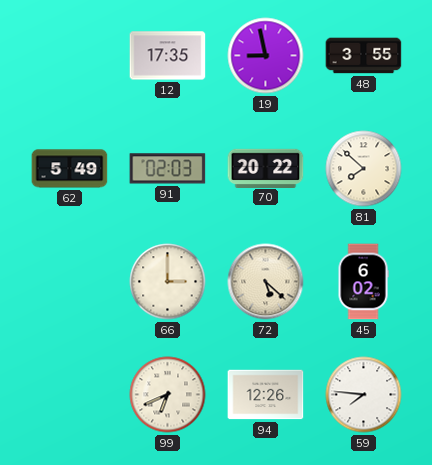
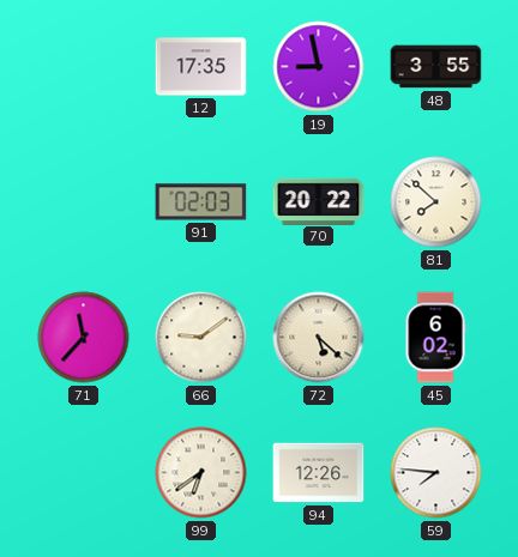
62: 5:49 -> none
71: none -> 11:37
66: 3:00 -> 9:09
99: 6:41 -> 6:39
